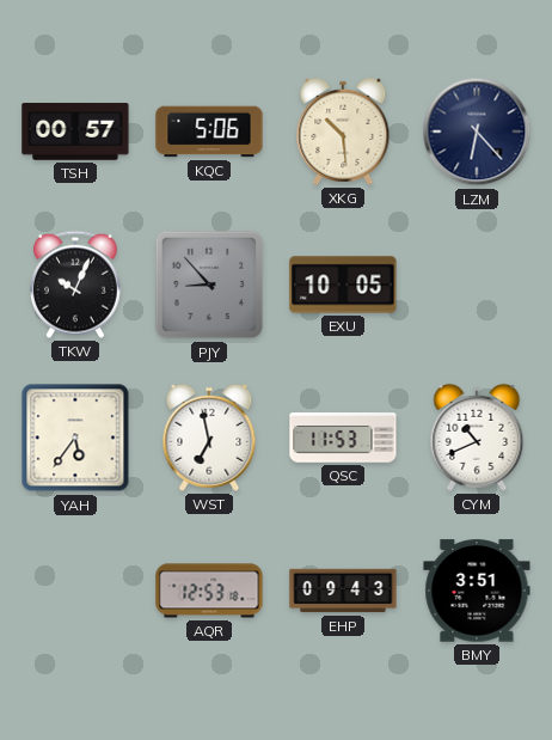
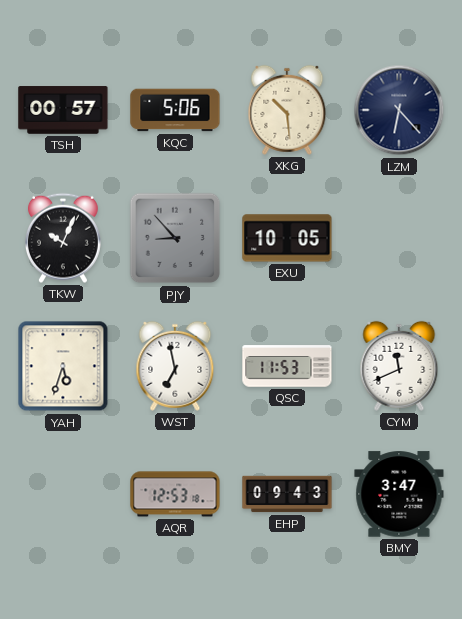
YAH: 5:36 -> 5:33
CYM: 10:41 -> 11:41
BMY: 3:51 -> 3:47
